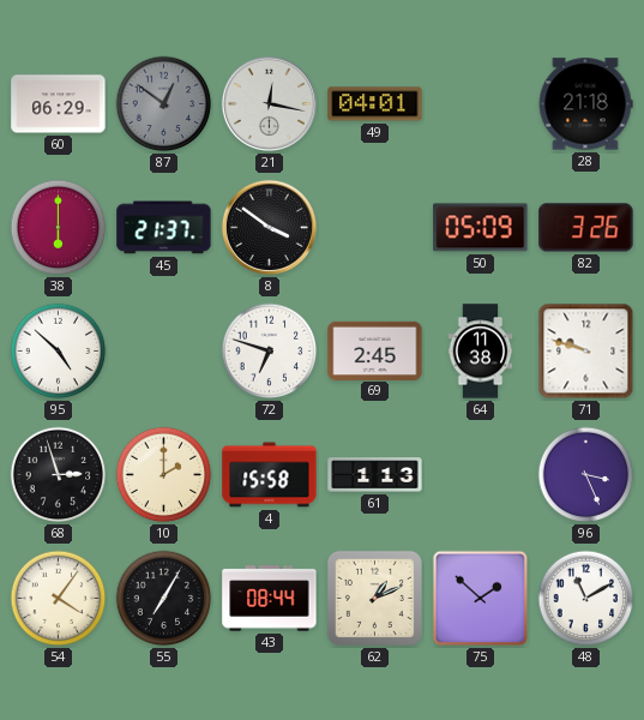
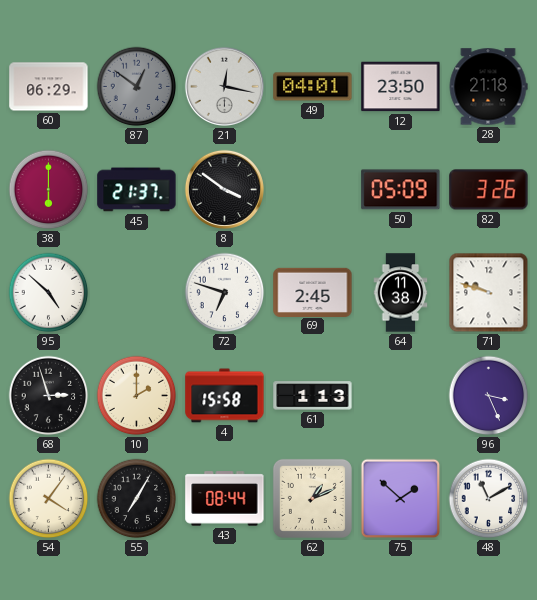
12: none -> 23:50
